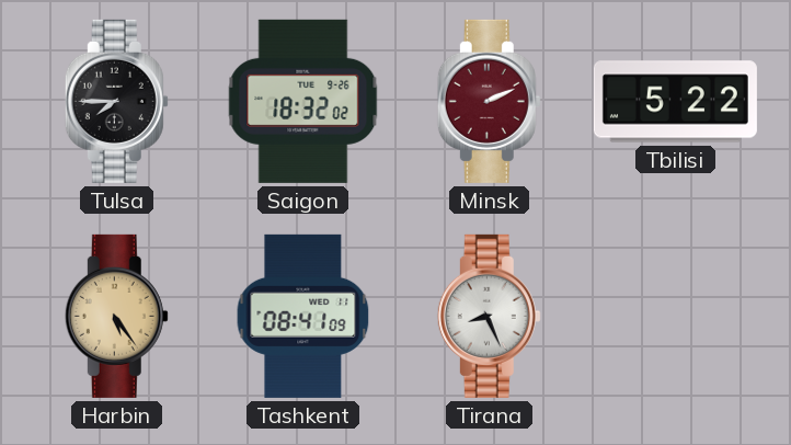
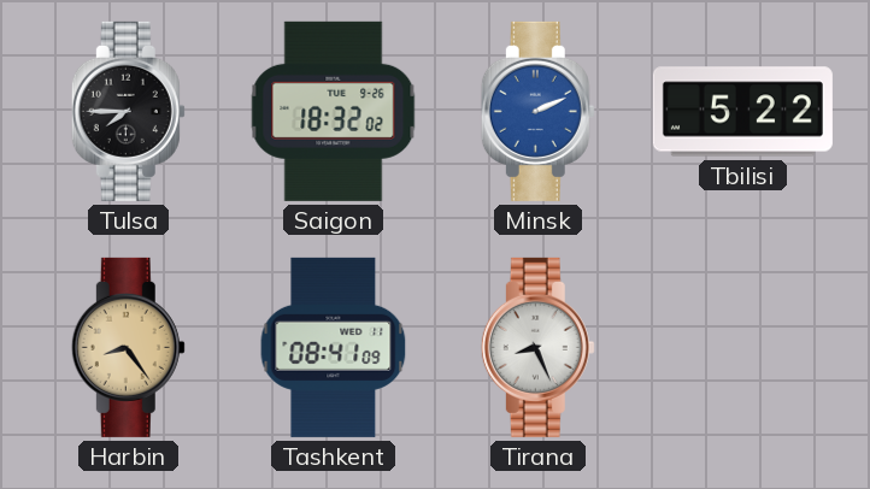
Minsk dial: burgundy -> blue
Harbin: 5:24 -> 8:24
